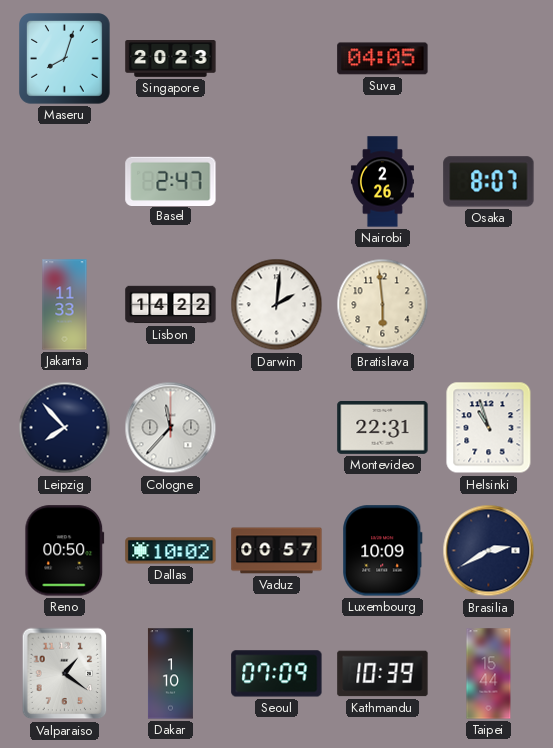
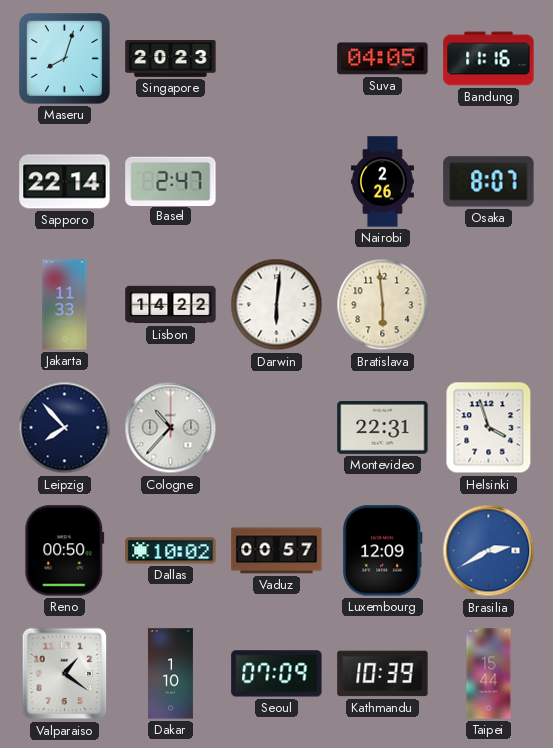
Bandung: none -> 11:16
Sapporo: none -> 22:14
Darwin: 2:01 -> 6:01
Cologne: 11:37 -> 10:37
Helsinki: 10:57 -> 3:57
Luxembourg: 10:09 -> 12:09
Brasilia dial: navy -> blue
